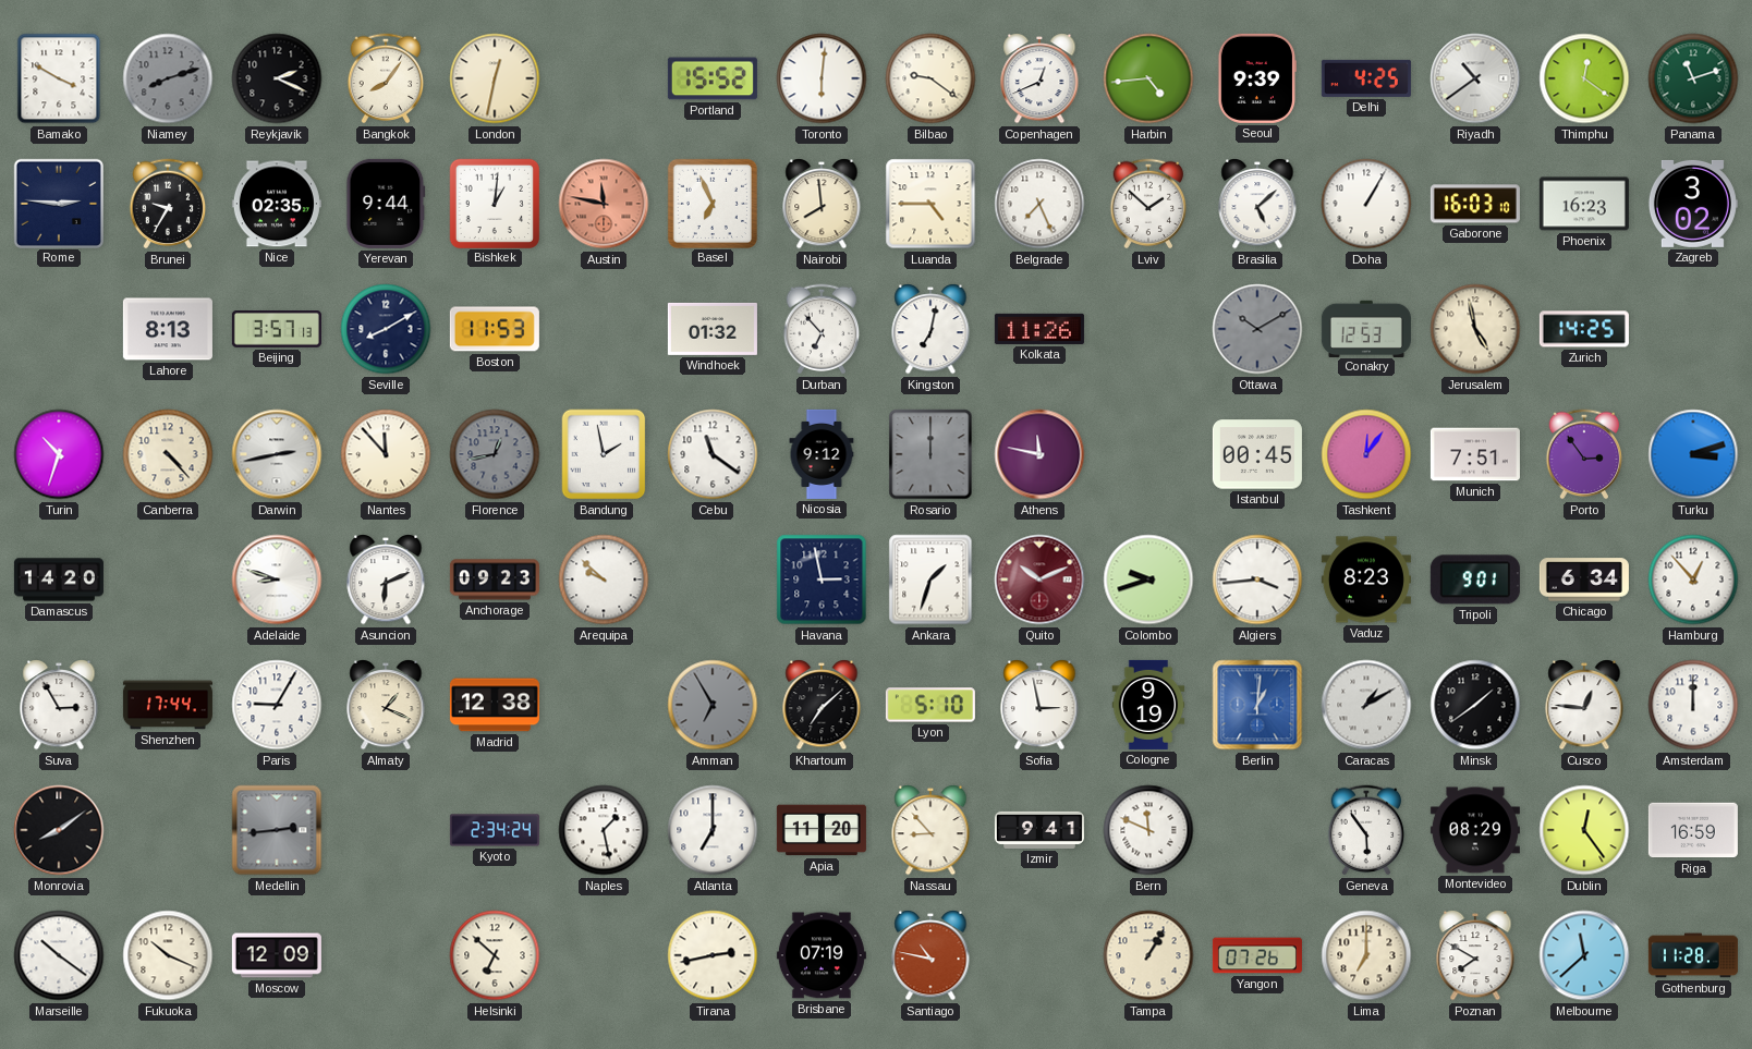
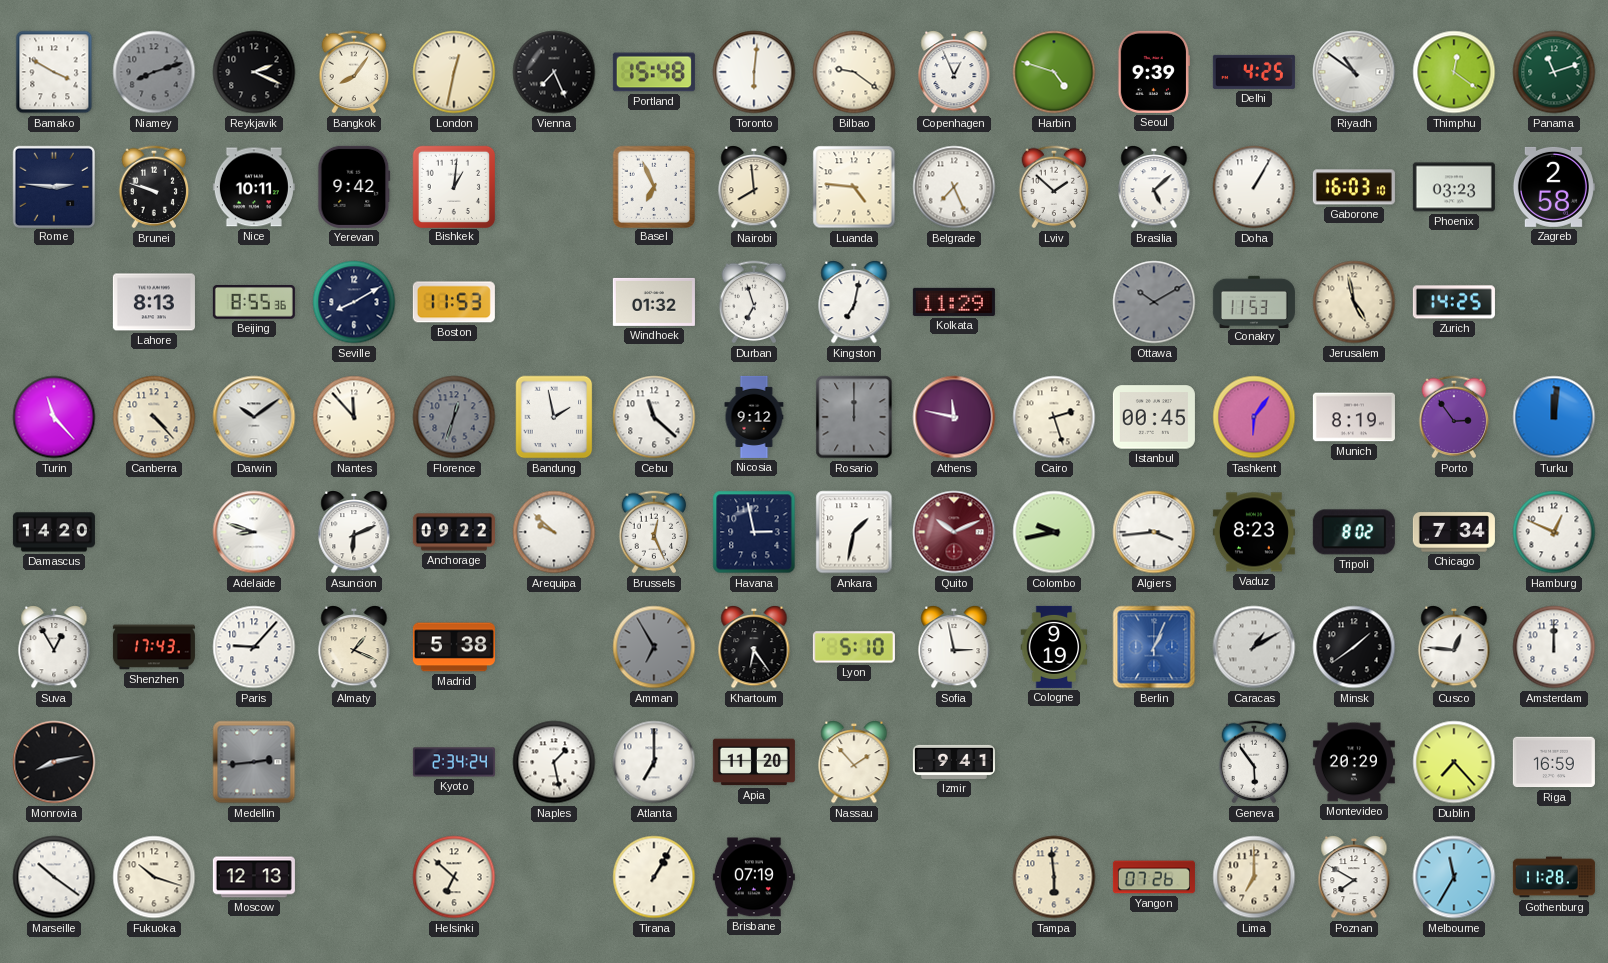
Vienna: none -> 7:26
Portland: 15:52 -> 15:48
Copenhagen: 12:41 -> 12:56
Harbin: 4:44 -> 4:48
Riyadh: 10:39 -> 10:51
Brunei: 9:35 -> 9:48
Nice: 02:35 -> 10:11
Yerevan: 9:44 -> 9:42
Austin: 11:47 -> none
Luanda: 4:45 -> 4:46
Phoenix: 16:23 -> 03:23
Zagreb: 3:02 -> 2:58
Beijing: 3:57 -> 8:55
Durban: 6:53 -> 6:57
Kolkata: 11:26 -> 11:29
Conakry: 12:53 -> 11:53
Turin: 10:33 -> 11:23
Darwin: 2:43 -> 10:09
Florence: 12:43 -> 12:33
Cebu: 11:21 -> 11:22
Cairo: none -> 2:27
Tashkent: 12:06 -> 6:06
Munich: 7:51 -> 8:19
Turku: 3:12 -> 12:01
Anchorage: 09:23 -> 09:22
Brussels: none -> 12:26
Ankara: 1:33 -> 1:32
Colombo: 9:42 -> 9:43
Tripoli: 9:01 -> 8:02
Chicago: 6:34 -> 7:34
Hamburg: 12:53 -> 12:49
Suva: 2:55 -> 12:55
Shenzhen: 17:44 -> 17:43
Paris: 9:05 -> 9:07
Madrid: 12:38 -> 5:38
Khartoum: 7:08 -> 6:24
Berlin: 1:01 -> 1:04
Monrovia: 8:09 -> 8:13
Nassau: 8:53 -> 1:53
Bern: 11:49 -> none
Montevideo: 08:29 -> 20:29
Dublin: 12:24 -> 7:23
Fukuoka: 10:19 -> 10:18
Moscow: 12:09 -> 12:13
Tirana: 2:43 -> 1:05
Santiago: 10:47 -> none
Tampa: 1:05 -> 5:59
Melbourne: 11:38 -> 11:35
